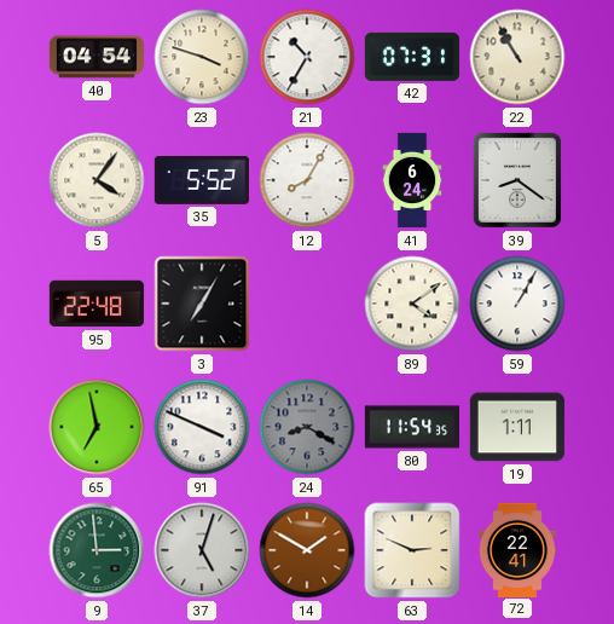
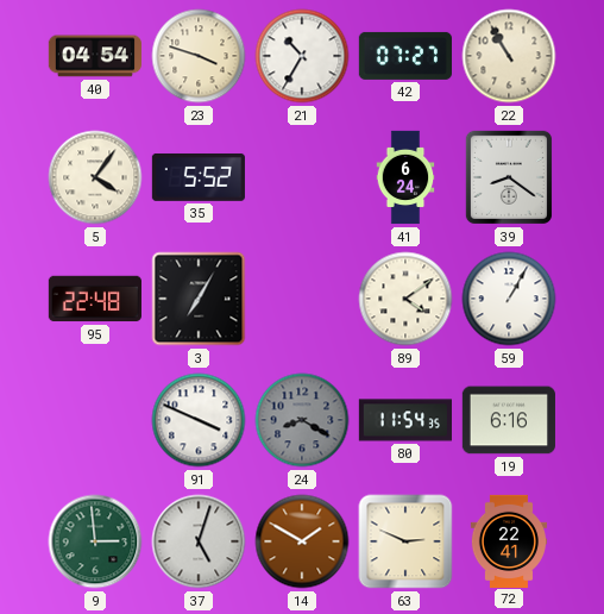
42: 07:31 -> 07:27
12: 8:05 -> none
65: 6:58 -> none
19: 1:11 -> 6:16
